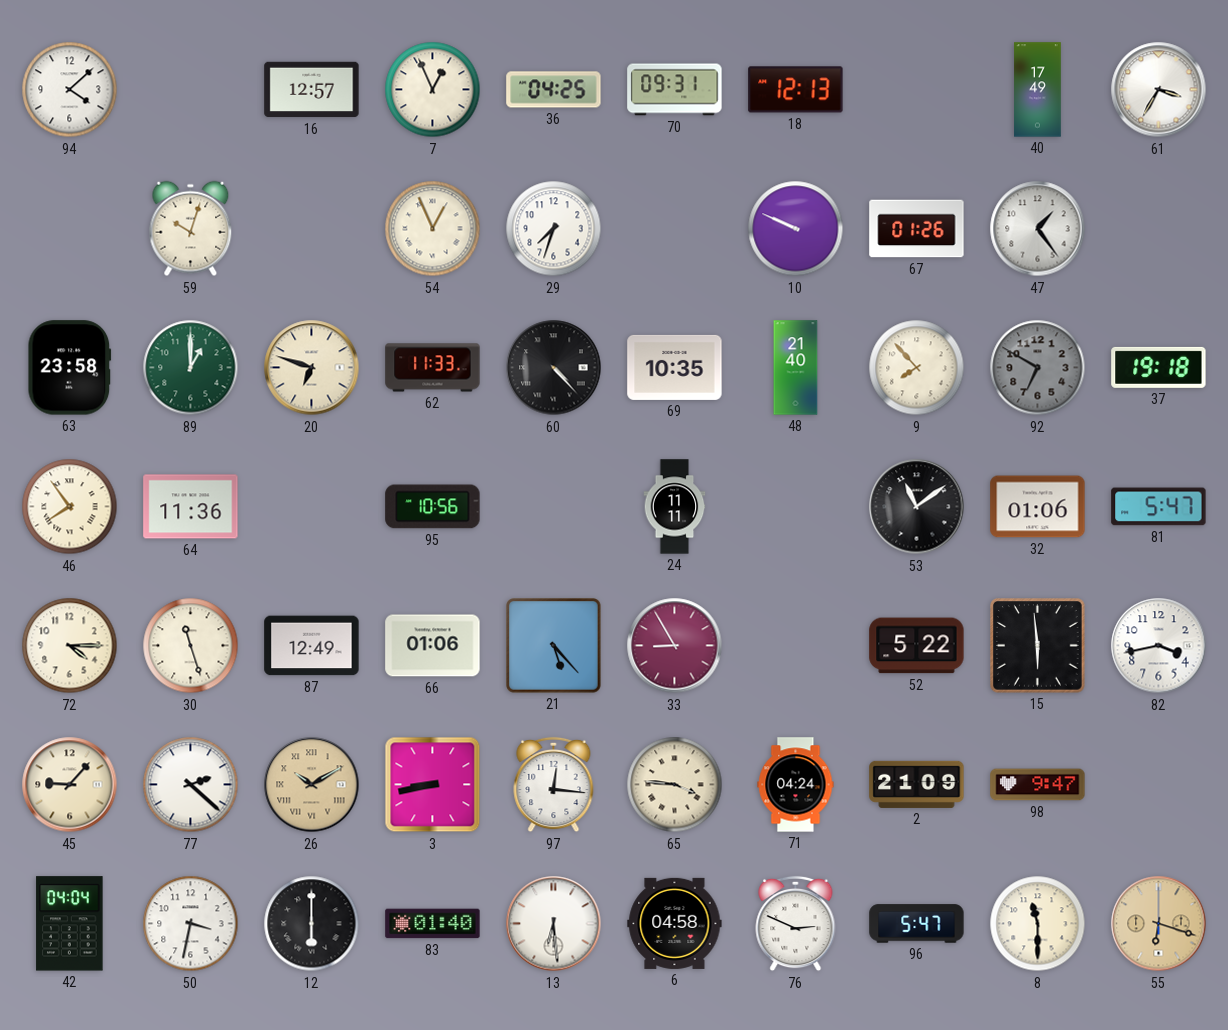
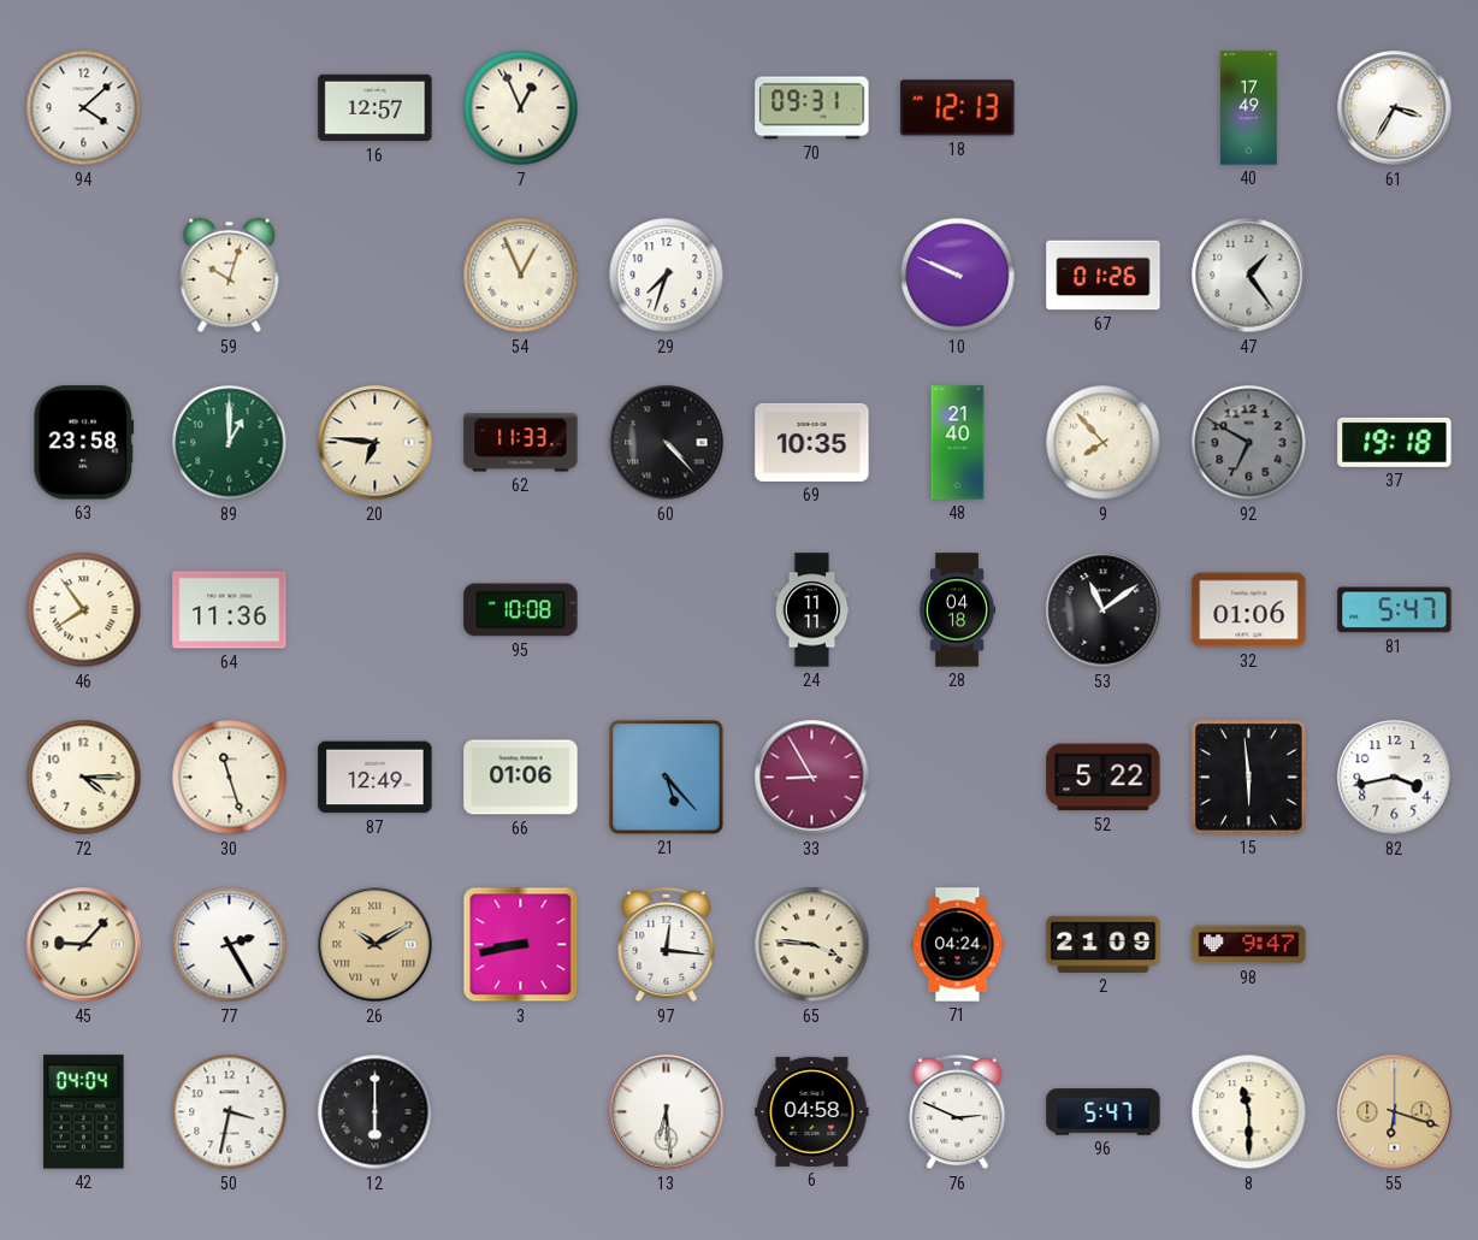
36: 04:25 -> none
20: 6:48 -> 6:46
95: 10:56 -> 10:08
28: none -> 04:18
77: 2:22 -> 2:25
83: 01:40 -> none
